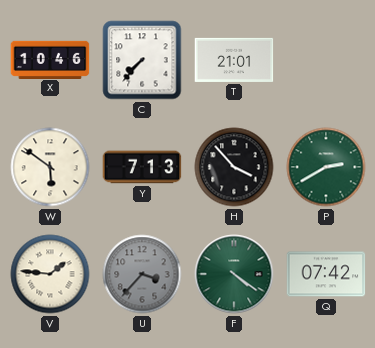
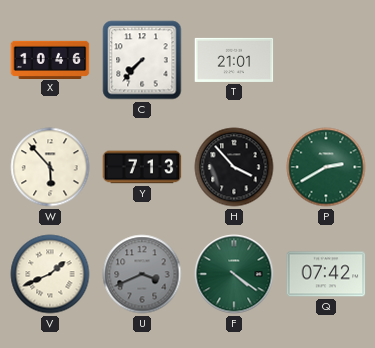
W: 5:51 -> 5:53
V: 1:46 -> 1:41
U: 3:37 -> 3:41
